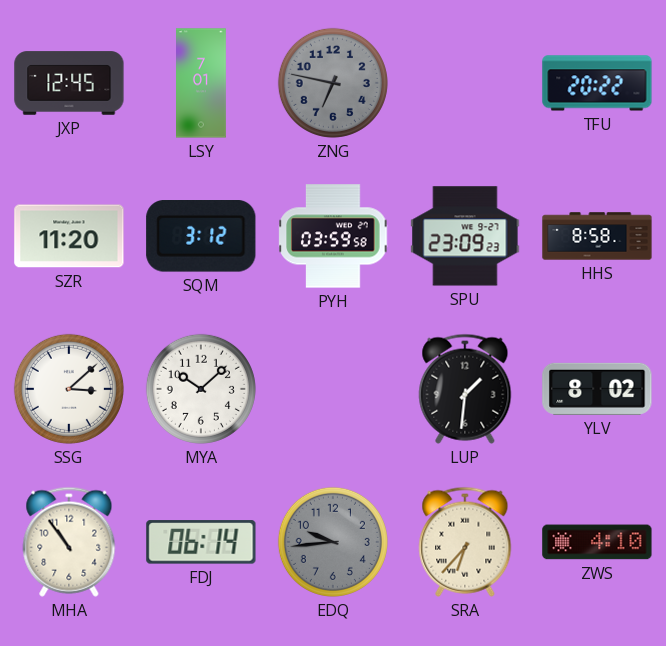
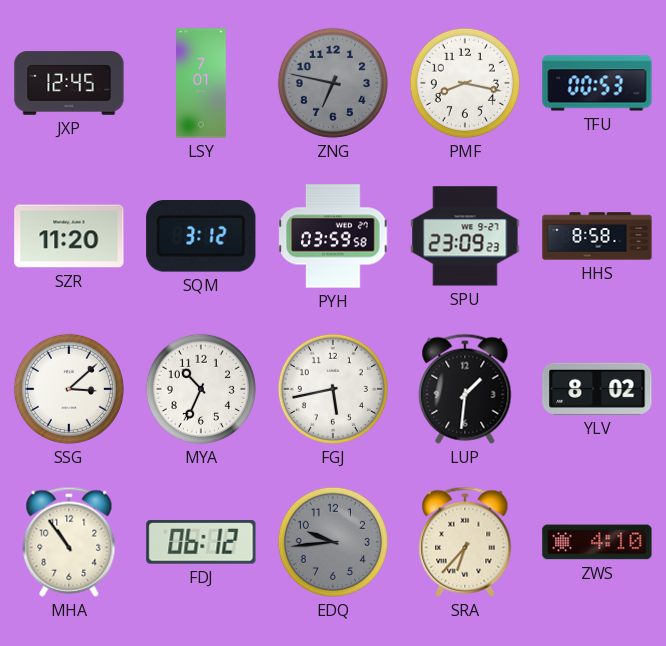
PMF: none -> 8:17
TFU: 20:22 -> 00:53
MYA: 10:08 -> 10:34
FGJ: none -> 5:43
FDJ: 06:14 -> 06:12
